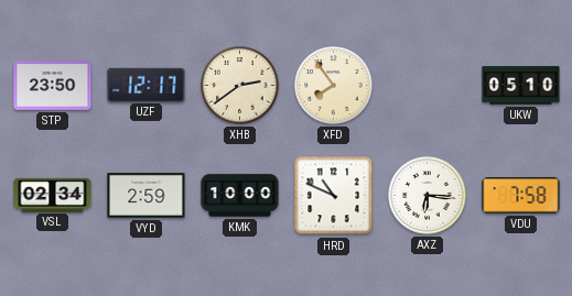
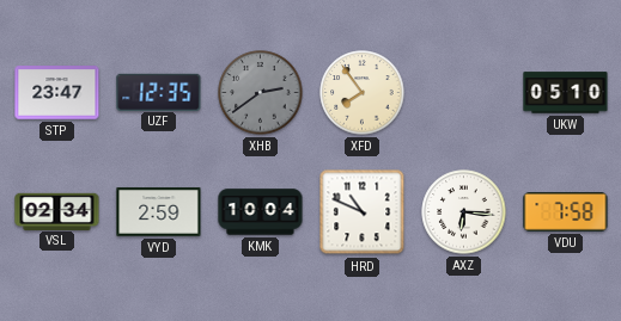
STP: 23:50 -> 23:47
UZF: 12:17 -> 12:35
XHB dial: cream -> grey
KMK: 10:00 -> 10:04
